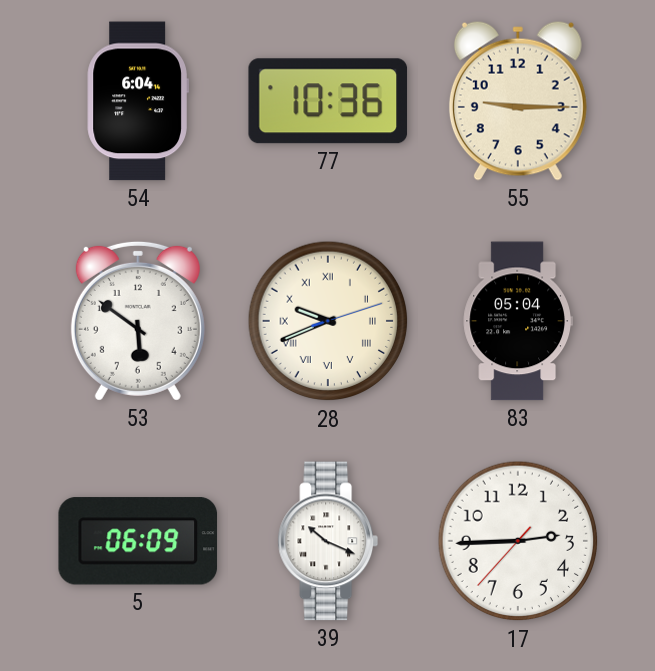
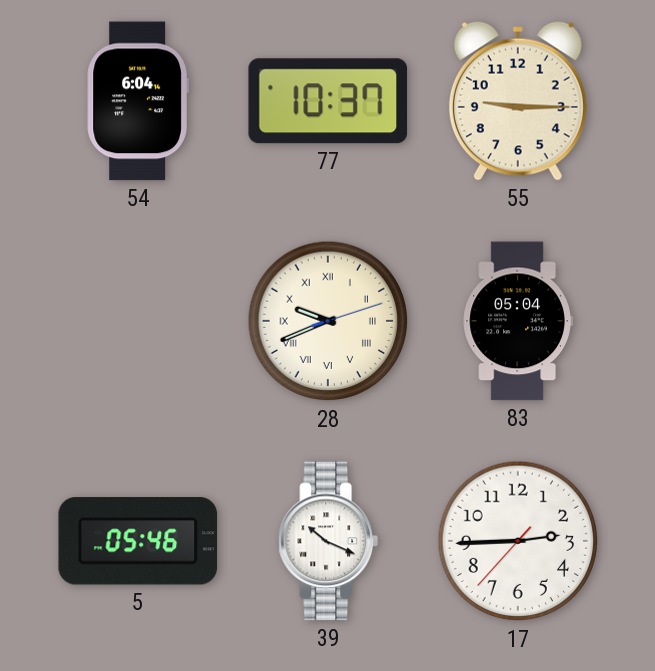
77: 10:36 -> 10:37
53: 5:51 -> none
5: 06:09 -> 05:46
